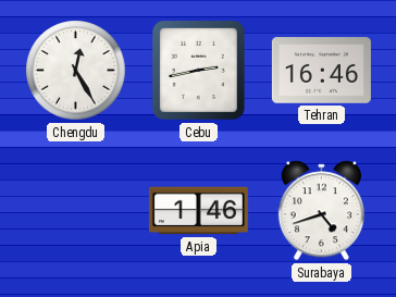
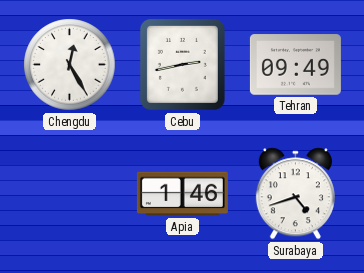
Tehran: 16:46 -> 09:49
